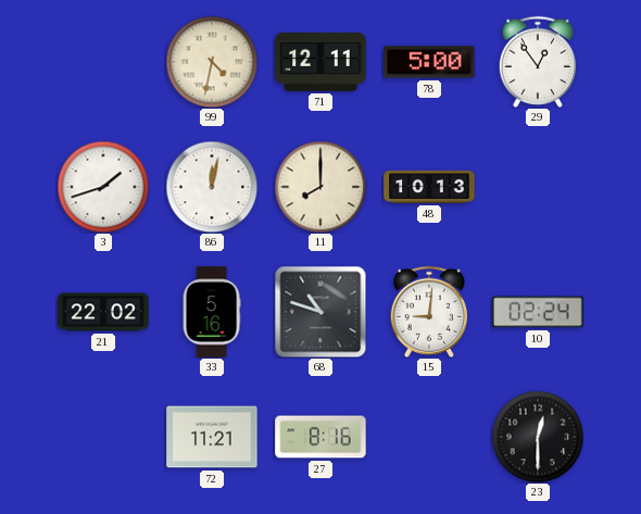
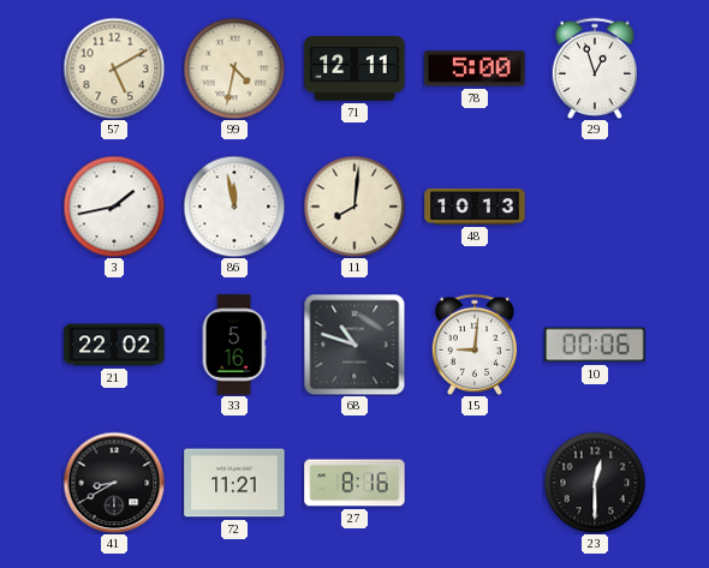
57: none -> 5:10
29: 12:54 -> 12:57
3: 1:42 -> 1:43
86: 12:02 -> 11:58
11: 8:00 -> 8:01
10: 02:24 -> 00:06
41: none -> 8:40
